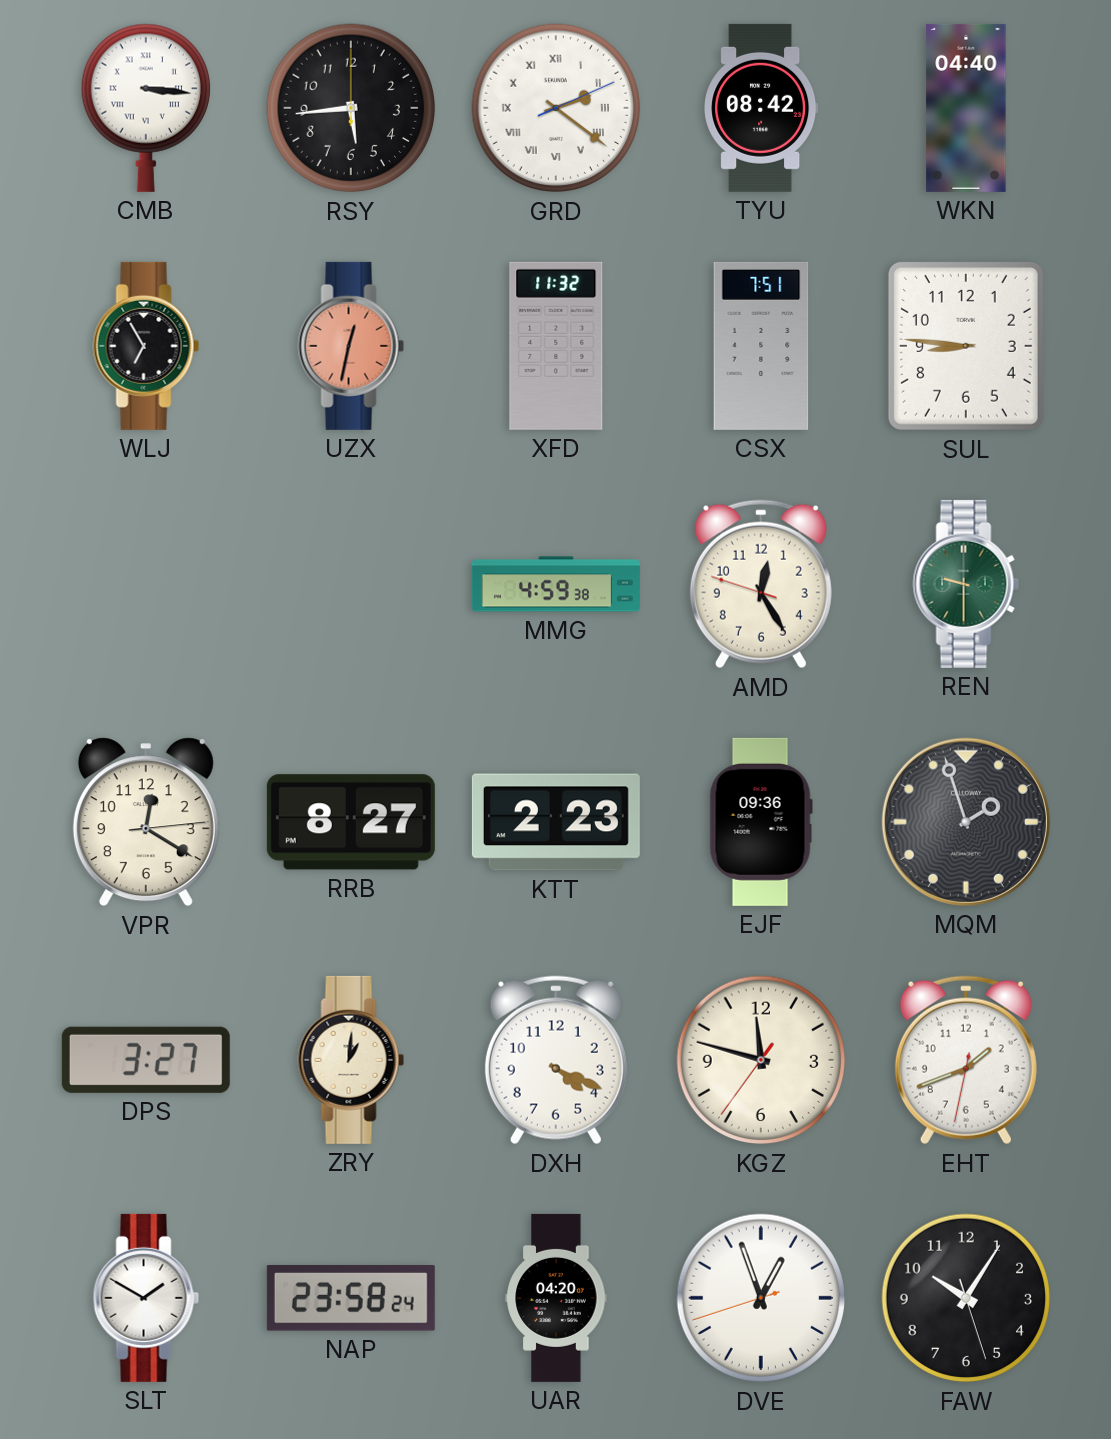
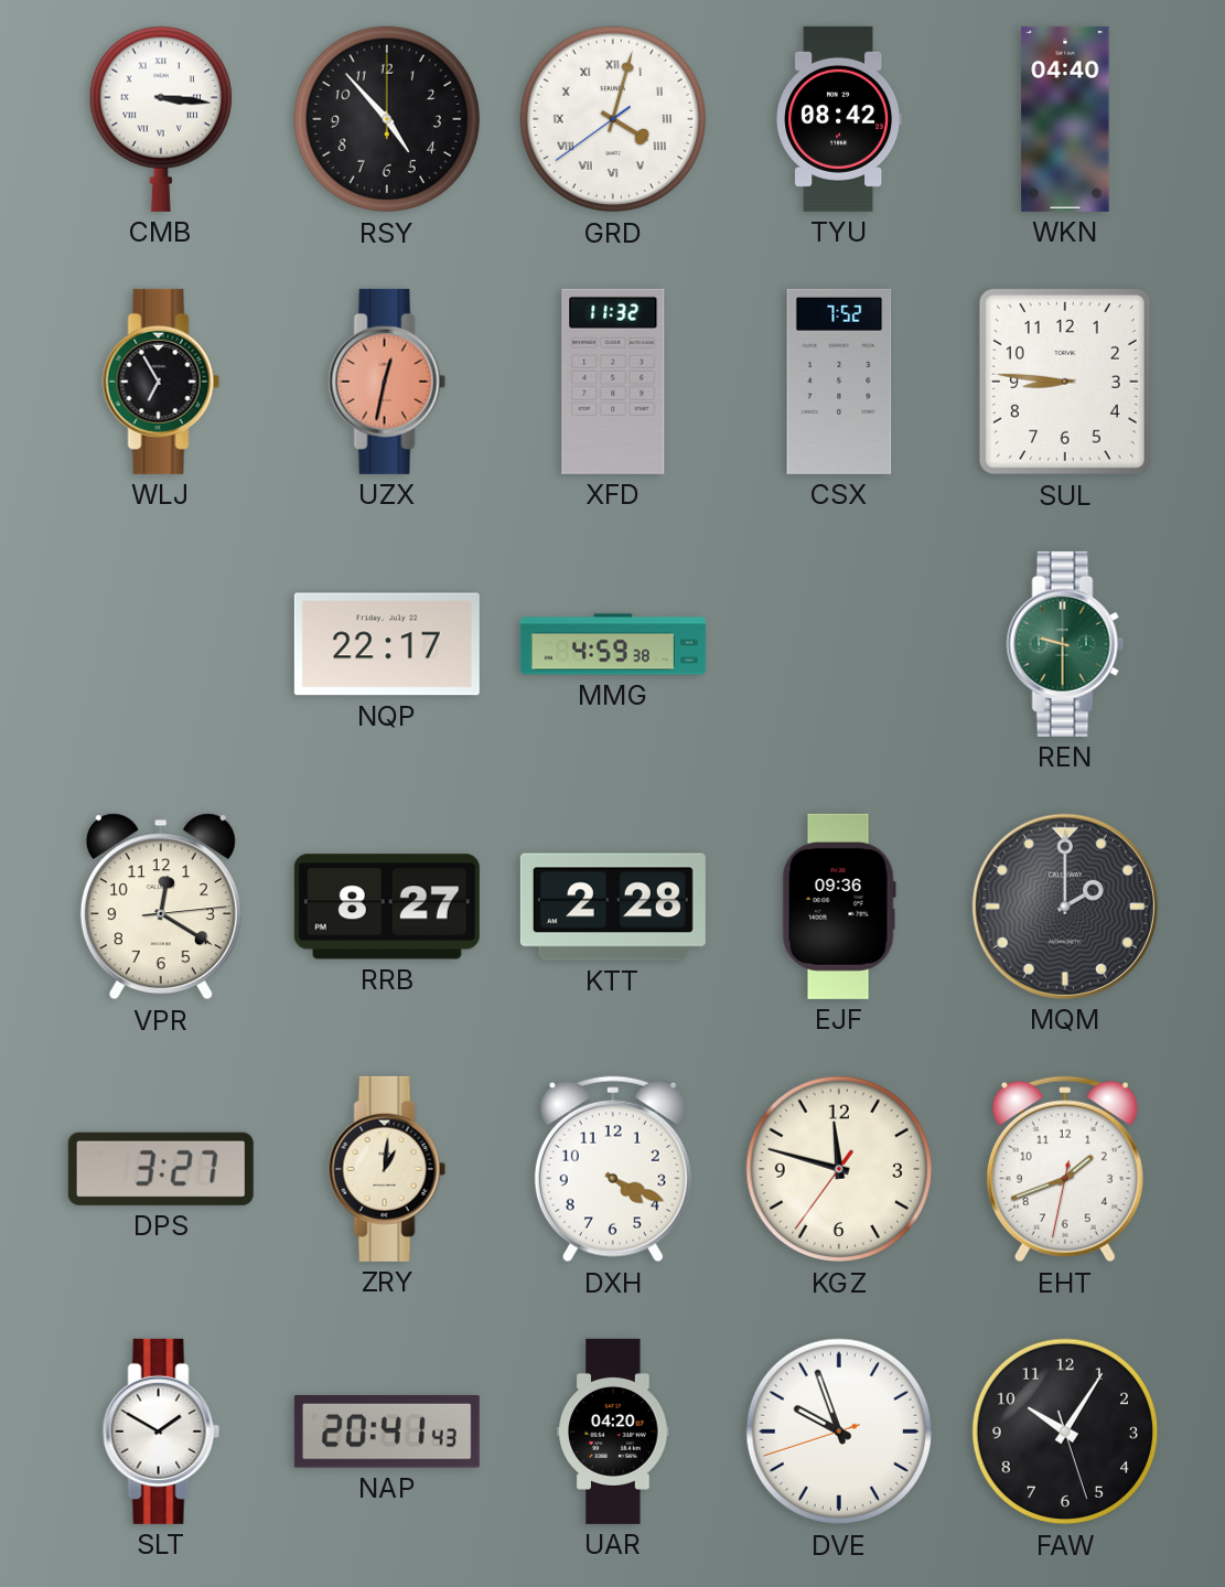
RSY: 5:44 -> 4:53
GRD: 2:21 -> 4:02
CSX: 7:51 -> 7:52
NQP: none -> 22:17
AMD: 12:24 -> none
KTT: 2:23 -> 2:28
MQM: 1:57 -> 2:00
NAP: 23:58 -> 20:41
DVE: 12:56 -> 9:56
